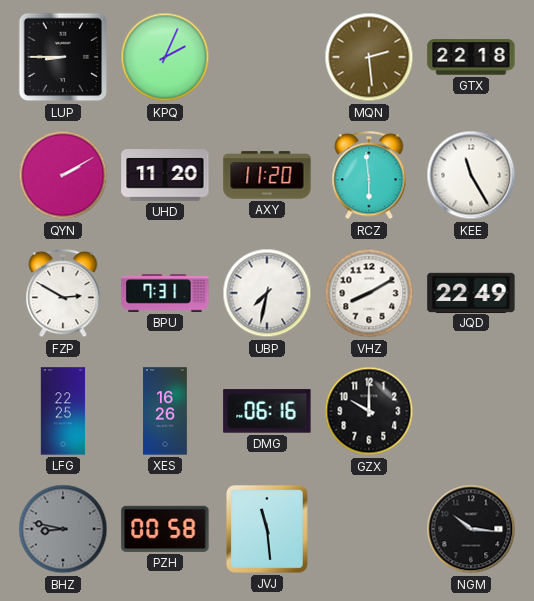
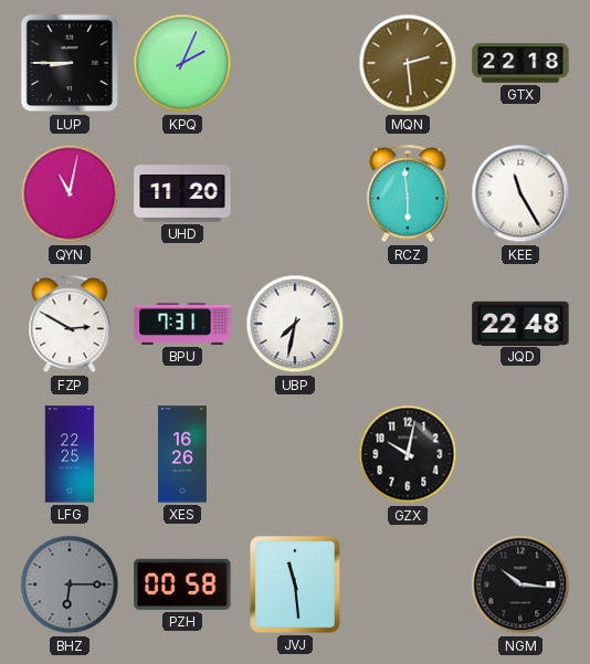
QYN: 2:10 -> 11:02
AXY: 11:20 -> none
VHZ: 8:10 -> none
JQD: 22:49 -> 22:48
DMG: 06:16 -> none
GZX: 10:00 -> 10:02
BHZ: 8:47 -> 6:15
